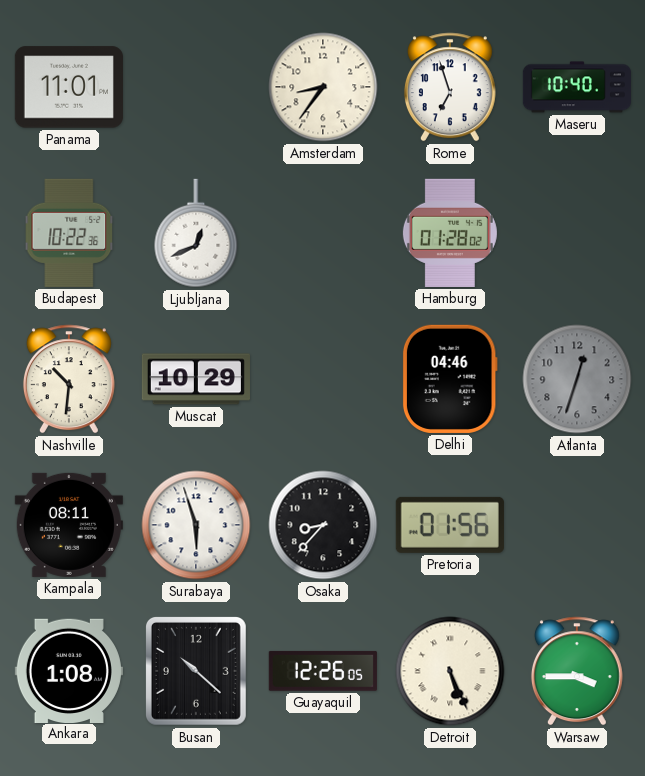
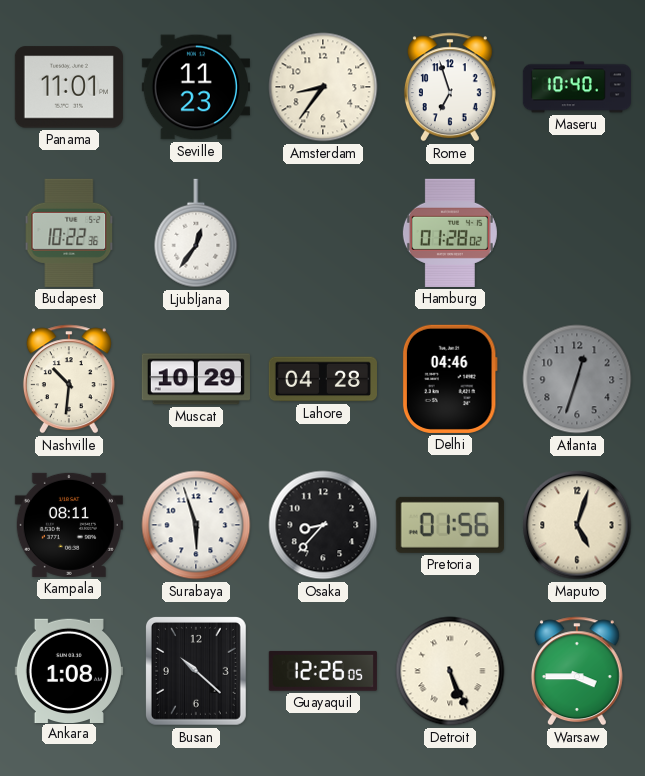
Seville: none -> 11:23
Ljubljana: 12:41 -> 12:36
Lahore: none -> 04:28
Maputo: none -> 5:03
